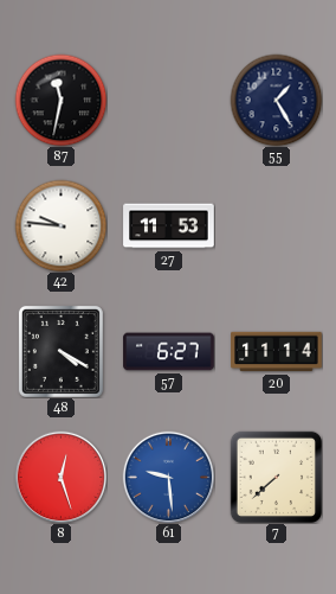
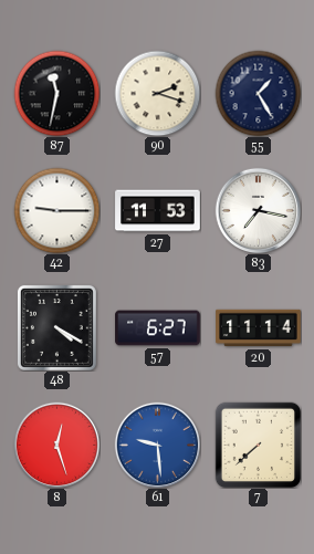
90: none -> 2:18
42: 9:46 -> 9:15
83: none -> 7:17
